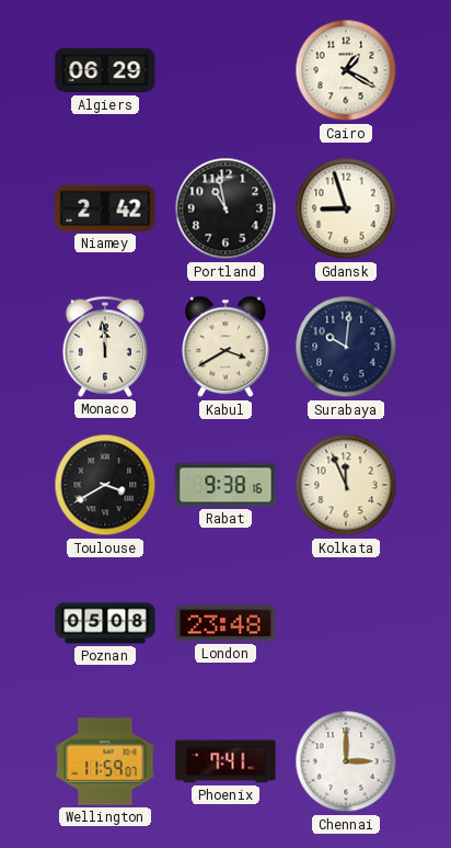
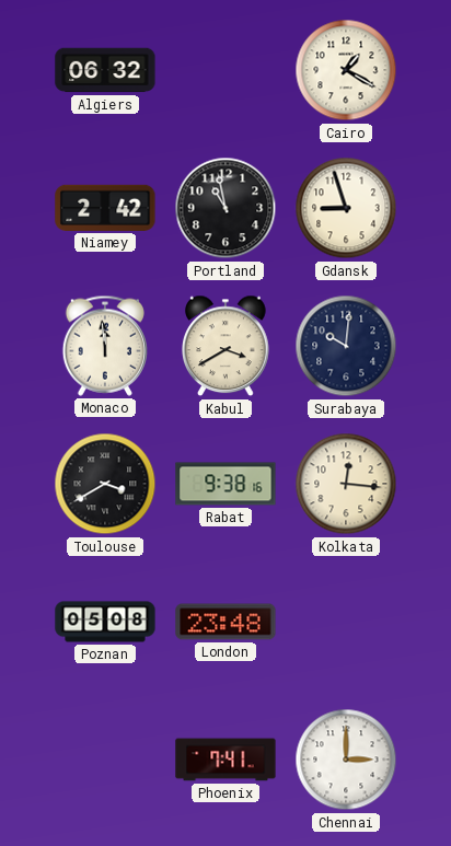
Algiers: 06:29 -> 06:32
Kolkata: 11:56 -> 12:16
Wellington: 11:59 -> none
